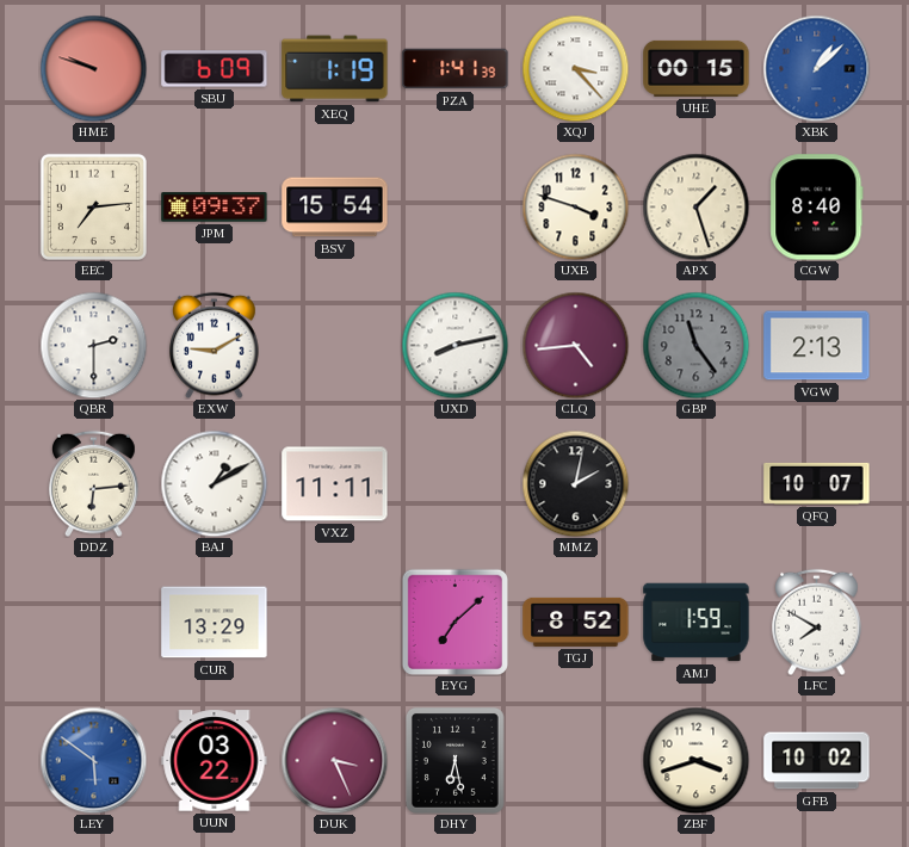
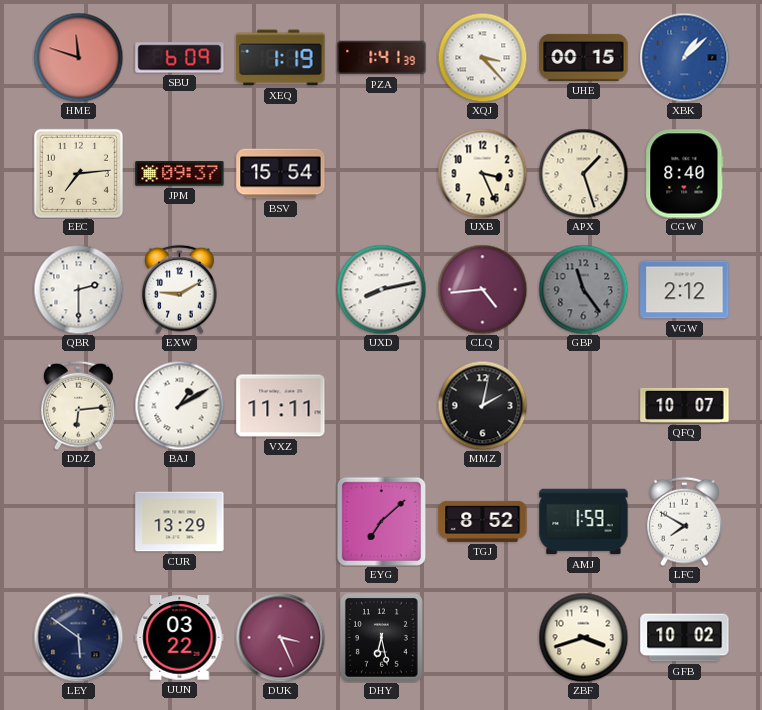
HME: 9:48 -> 11:48
UXB: 3:48 -> 3:26
VGW: 2:13 -> 2:12
LEY dial: blue -> navy
